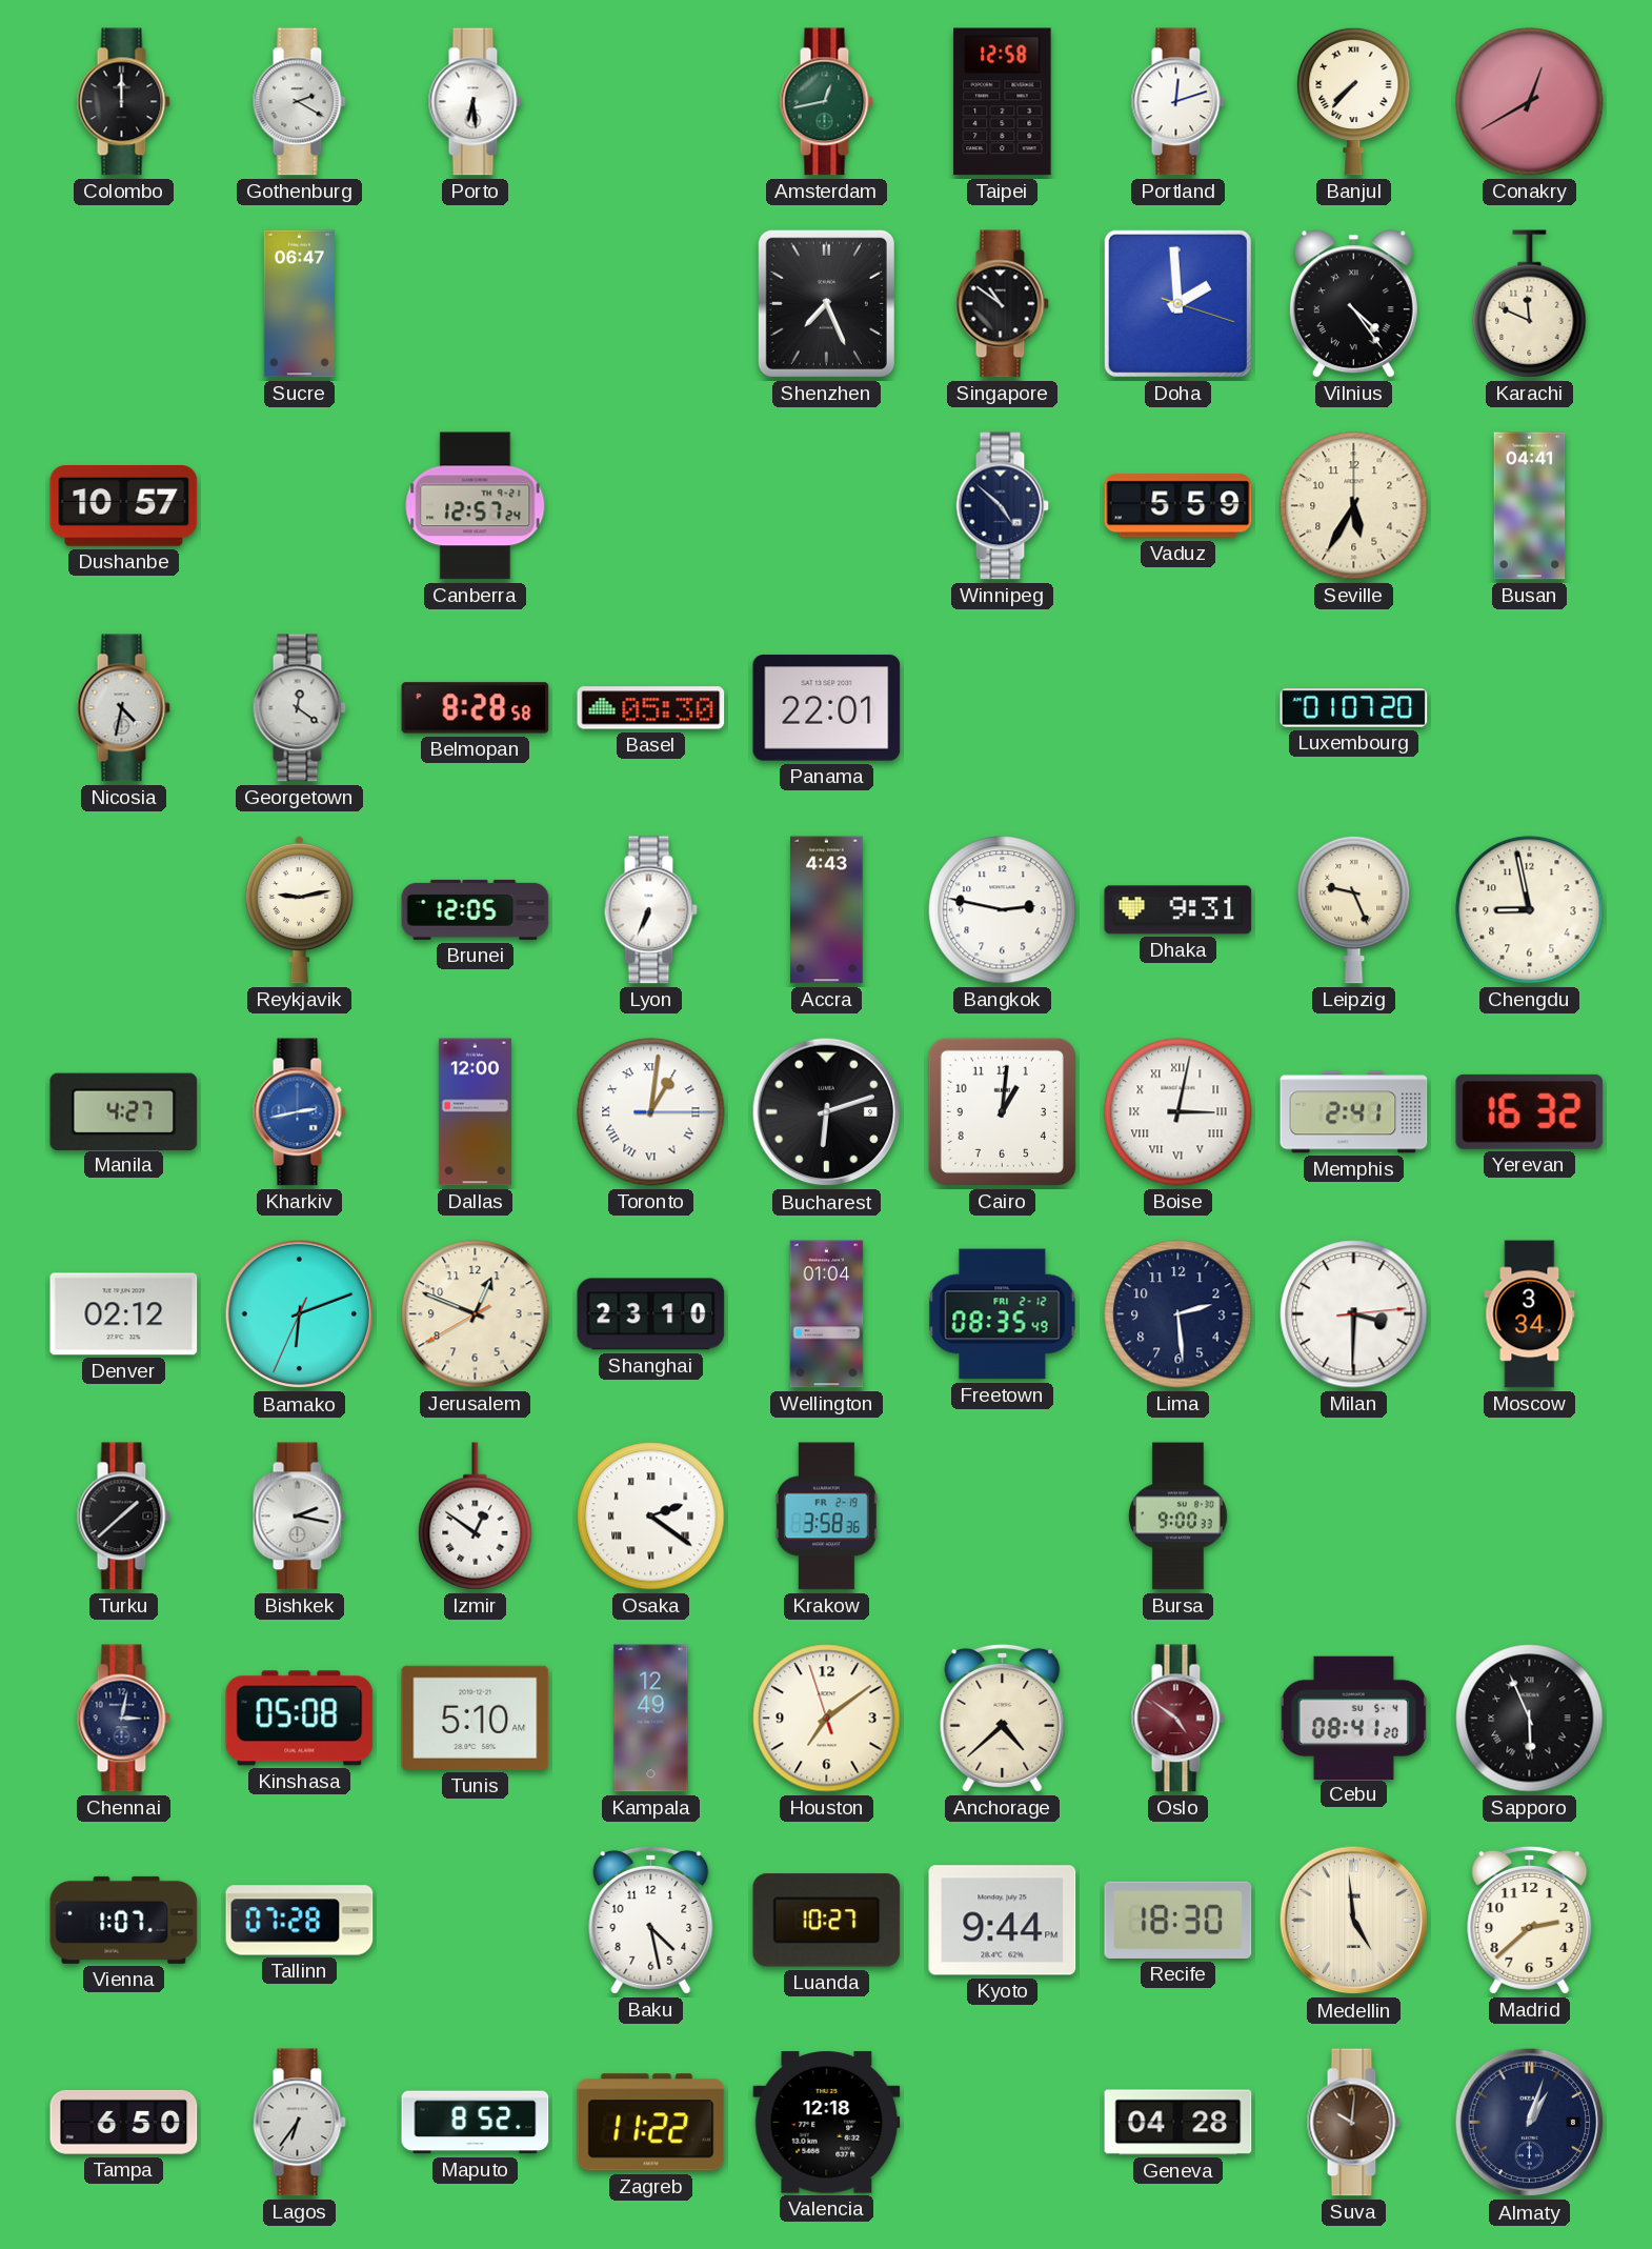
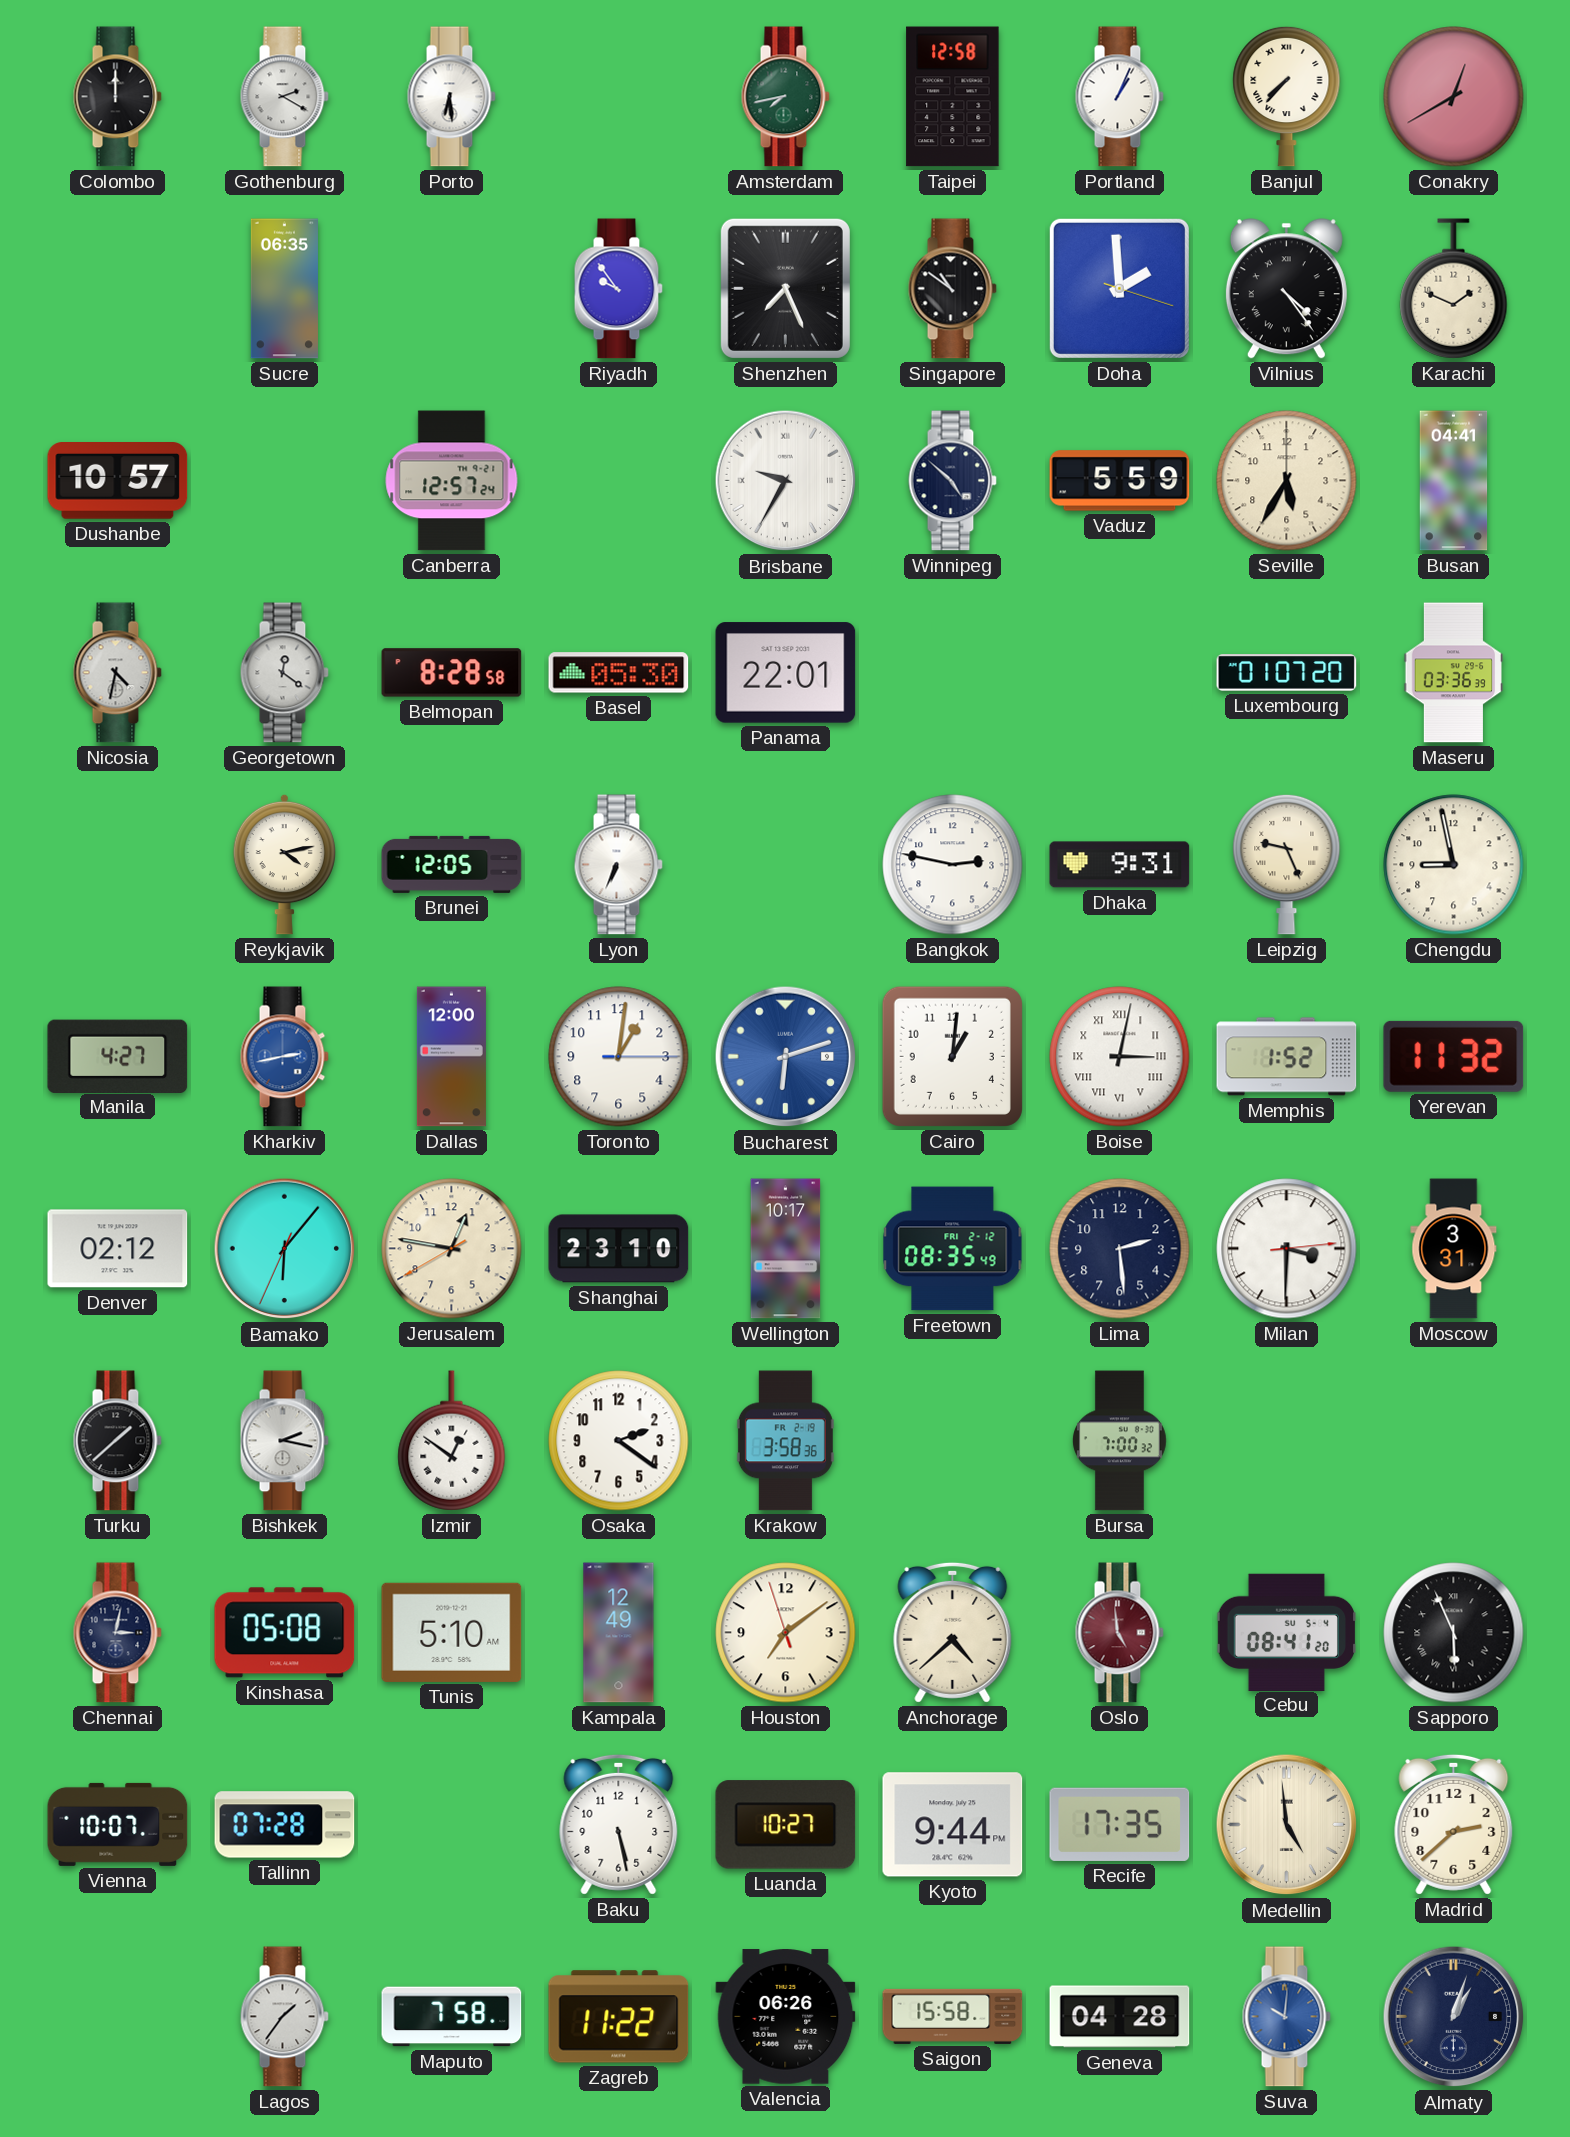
Amsterdam: 12:43 -> 7:43
Portland: 12:12 -> 1:04
Sucre: 06:47 -> 06:35
Riyadh: none -> 9:54
Karachi: 11:49 -> 1:49
Brisbane: none -> 9:35
Maseru: none -> 03:36
Reykjavik: 9:13 -> 4:13
Accra: 4:43 -> none
Toronto numerals: Roman -> Arabic
Bucharest dial: black -> blue
Memphis: 2:41 -> 1:52
Yerevan: 16:32 -> 11:32
Bamako: 6:11 -> 6:06
Jerusalem: 12:48 -> 12:46
Wellington: 01:04 -> 10:17
Moscow: 3:34 -> 3:31
Osaka numerals: Roman -> Arabic
Bursa: 9:00 -> 7:00
Oslo: 4:51 -> 4:59
Vienna: 1:07 -> 10:07
Baku: 4:28 -> 5:28
Recife: 18:30 -> 17:35
Tampa: 6:50 -> none
Lagos: 6:36 -> 1:36
Maputo: 8:52 -> 7:58
Valencia: 12:18 -> 06:26
Saigon: none -> 15:58
Suva dial: brown -> blue
